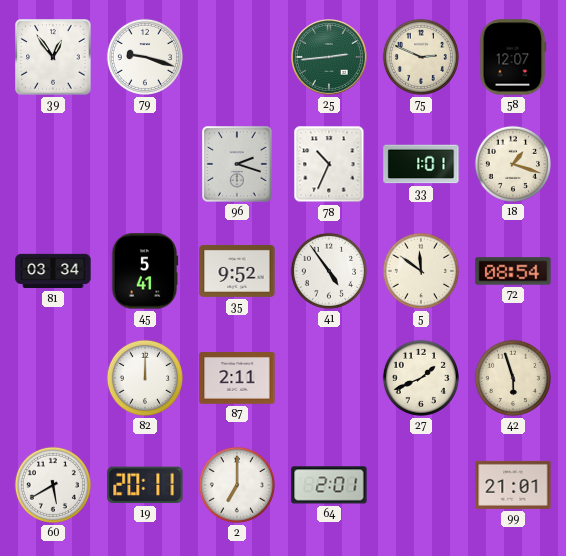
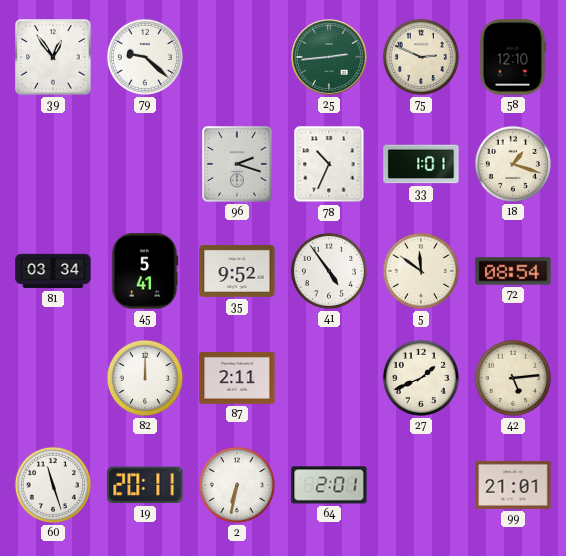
79: 9:18 -> 9:22
58: 12:07 -> 12:10
42: 5:57 -> 5:14
60: 5:40 -> 11:27
2: 7:00 -> 6:32
